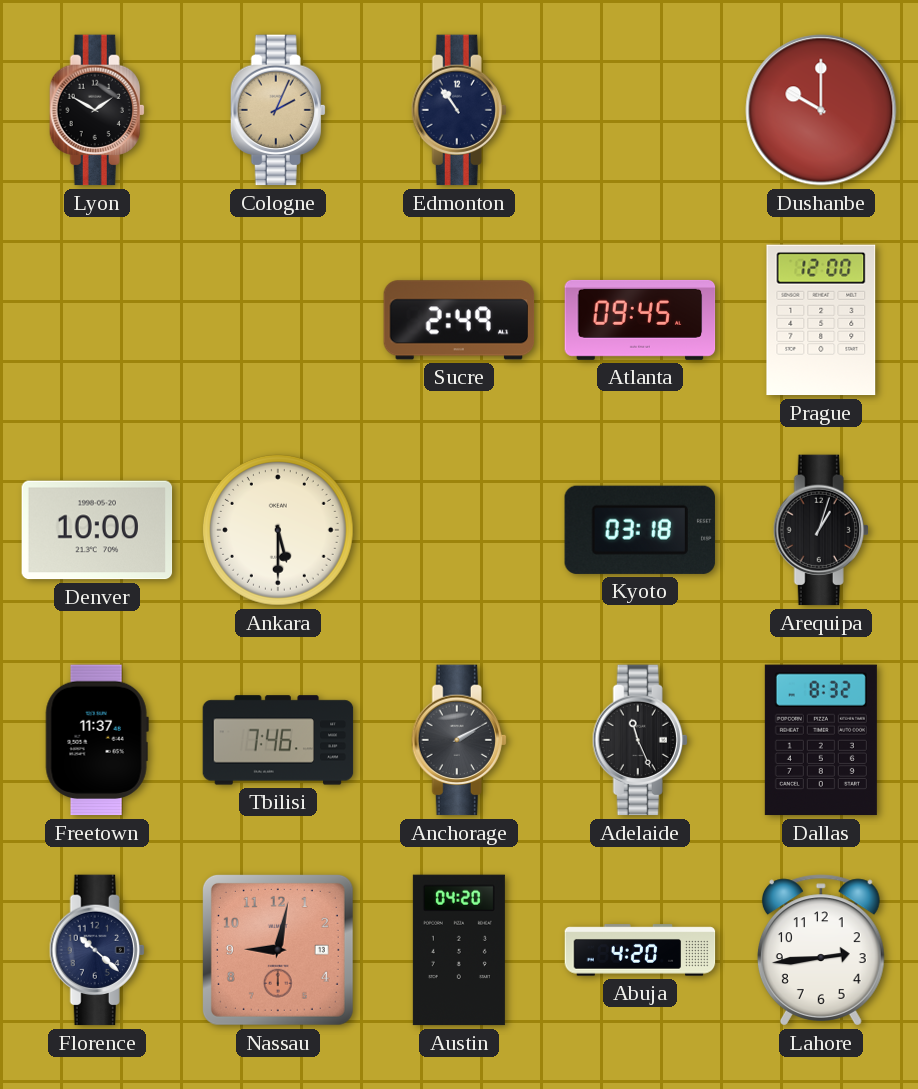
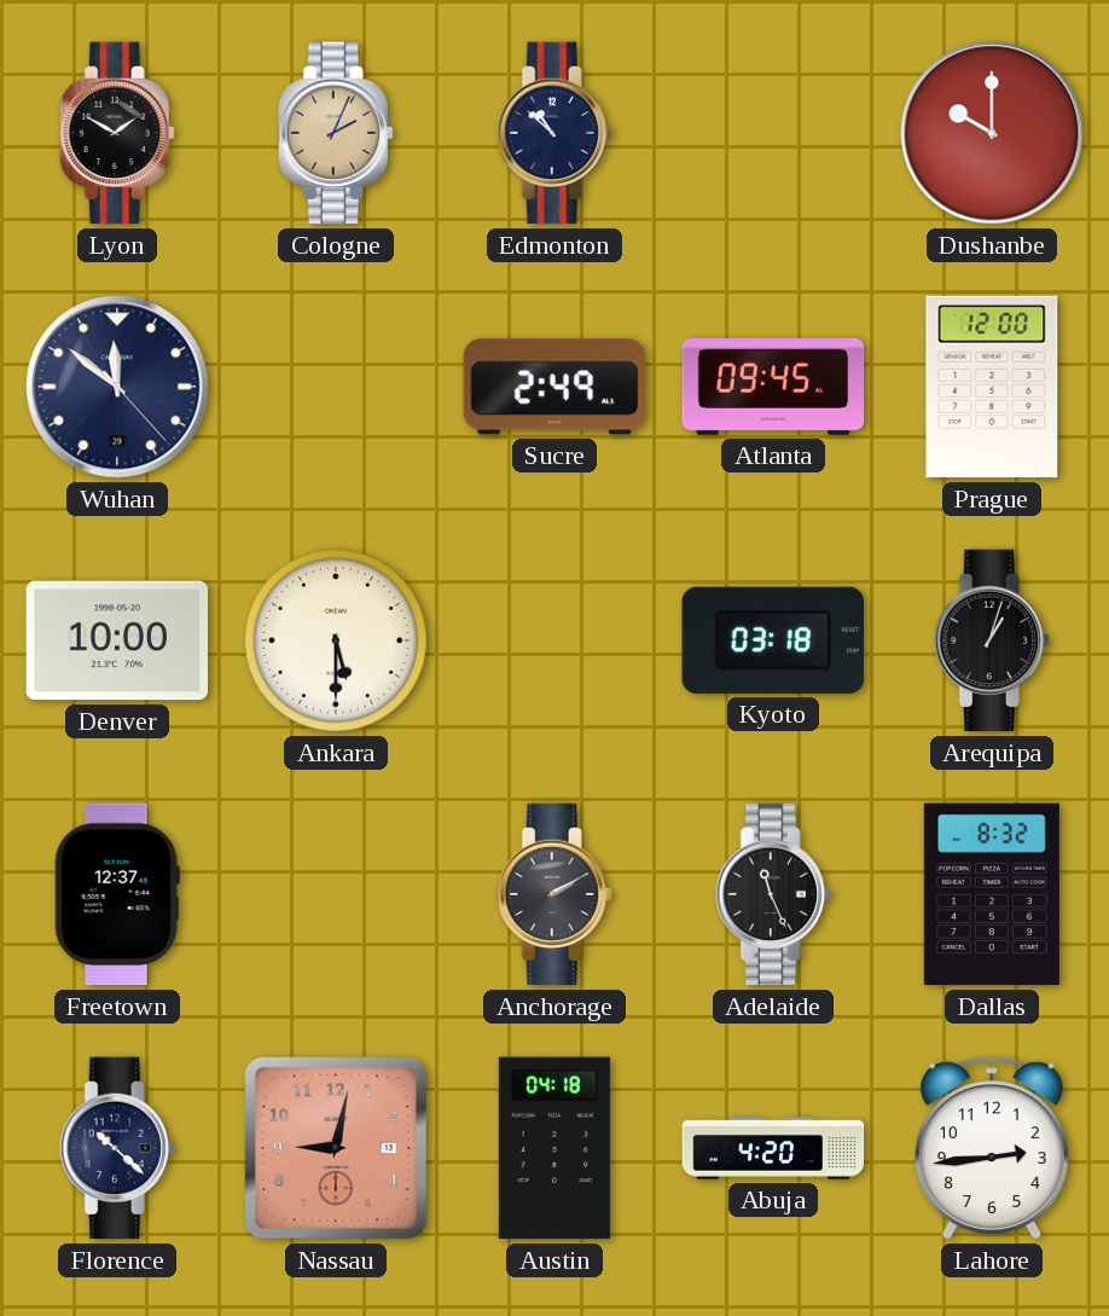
Edmonton: 10:54 -> 10:52
Wuhan: none -> 11:51
Freetown: 11:37 -> 12:37
Tbilisi: 7:46 -> none
Austin: 04:20 -> 04:18
